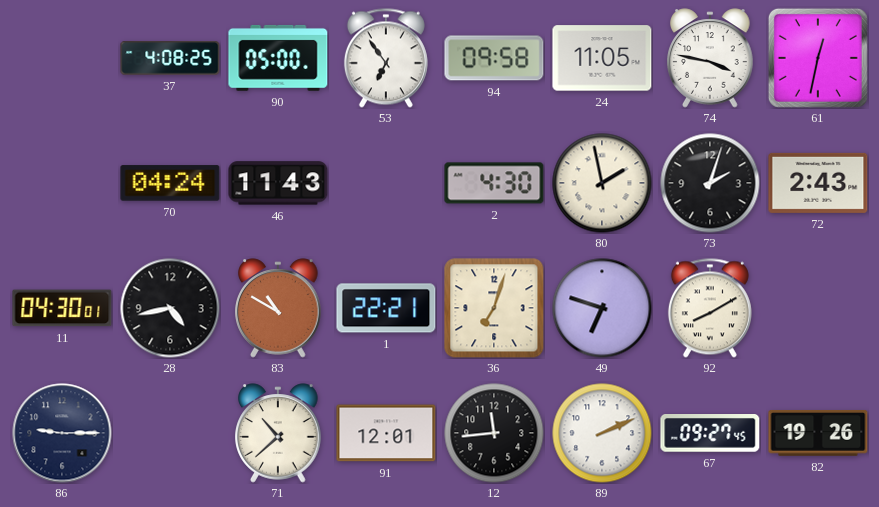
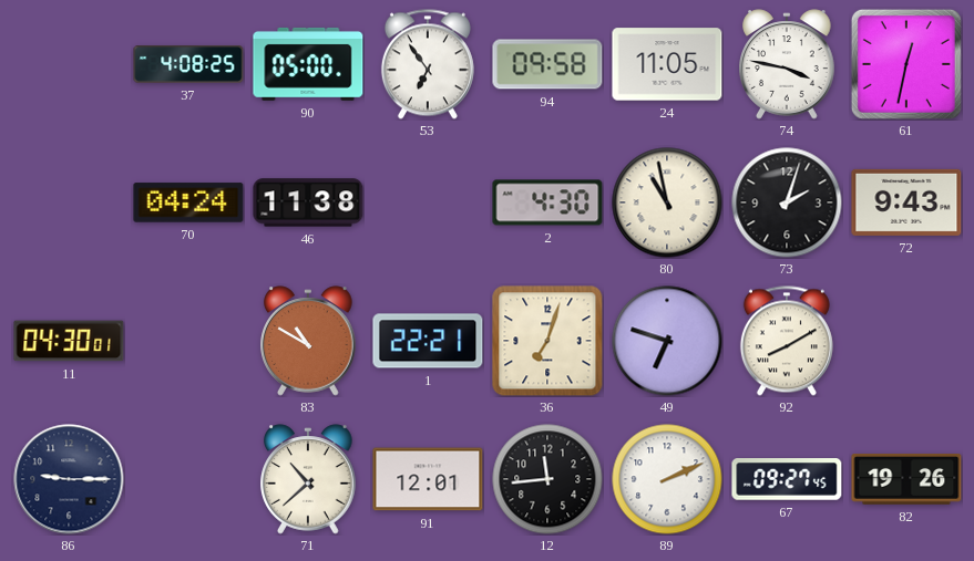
46: 11:43 -> 11:38
80: 1:58 -> 10:58
72: 2:43 -> 9:43
28: 4:43 -> none
